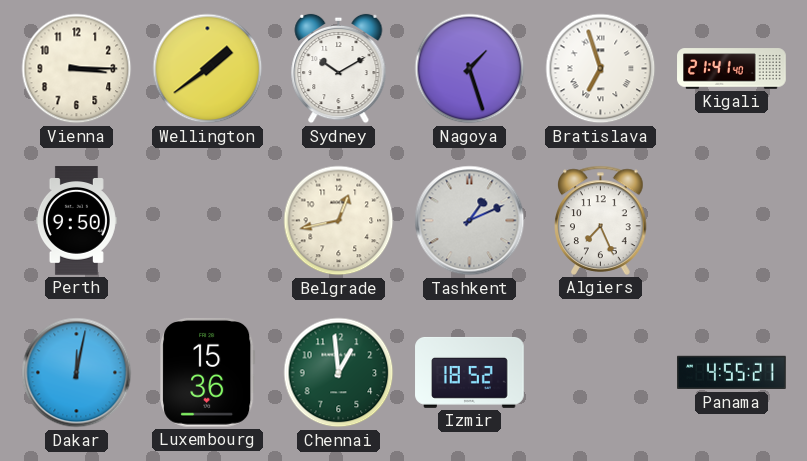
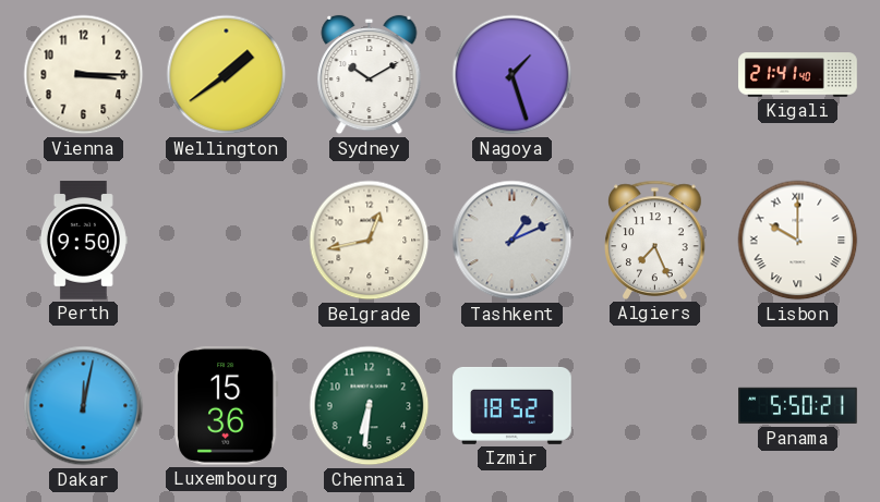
Bratislava: 6:57 -> none
Lisbon: none -> 10:00
Chennai: 12:59 -> 6:31
Panama: 4:55 -> 5:50
